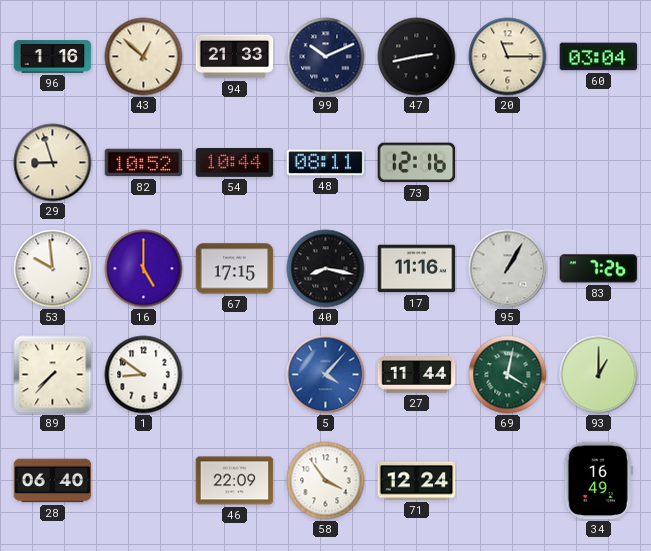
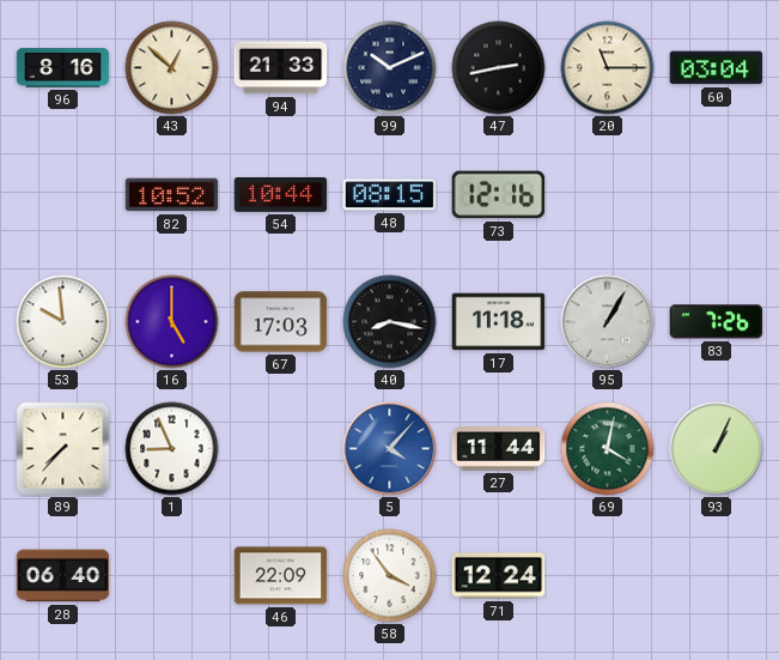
96: 1:16 -> 8:16
29: 8:57 -> none
48: 08:11 -> 08:15
67: 17:15 -> 17:03
17: 11:16 -> 11:18
1: 8:51 -> 8:56
93: 1:00 -> 1:04
34: 16:49 -> none
